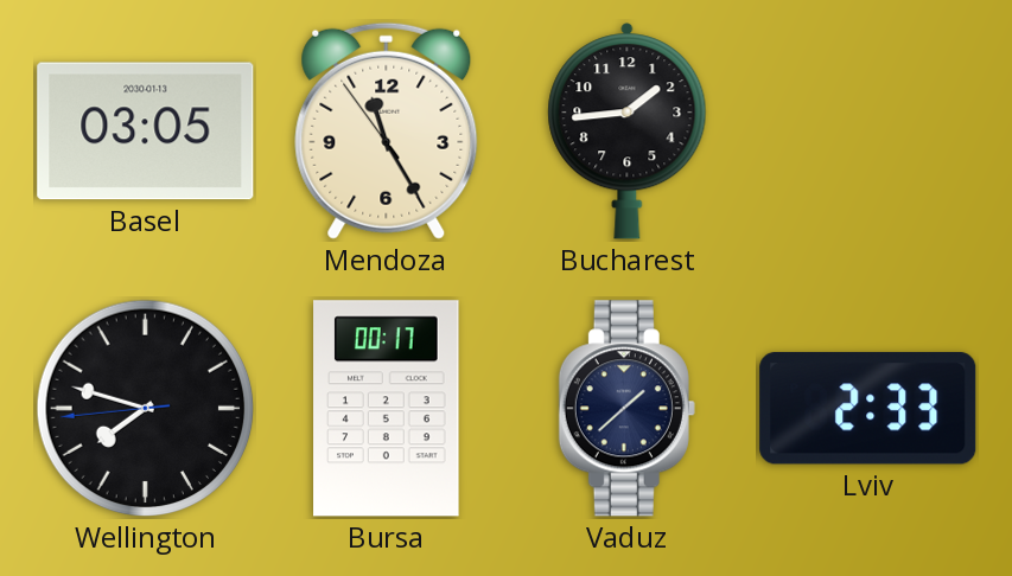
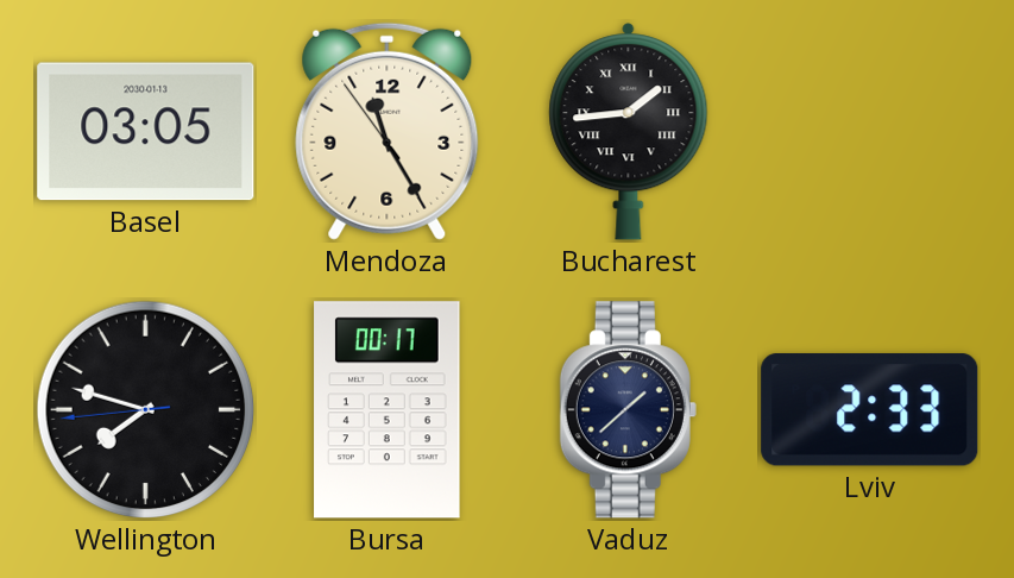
Bucharest numerals: Arabic -> Roman
